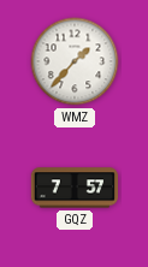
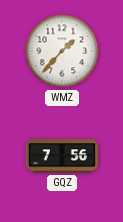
GQZ: 7:57 -> 7:56
